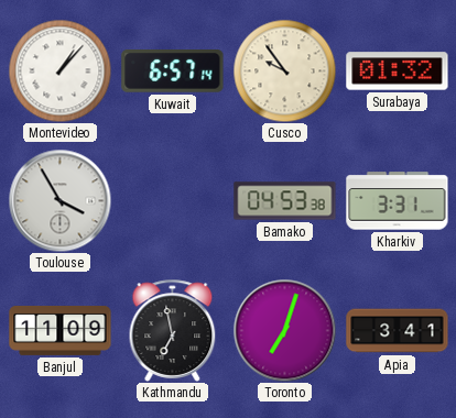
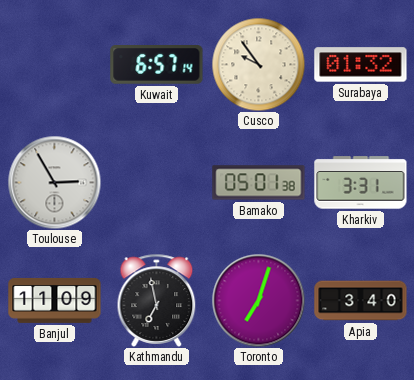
Montevideo: 1:07 -> none
Toulouse: 3:55 -> 2:55
Bamako: 04:53 -> 05:01
Apia: 3:41 -> 3:40
